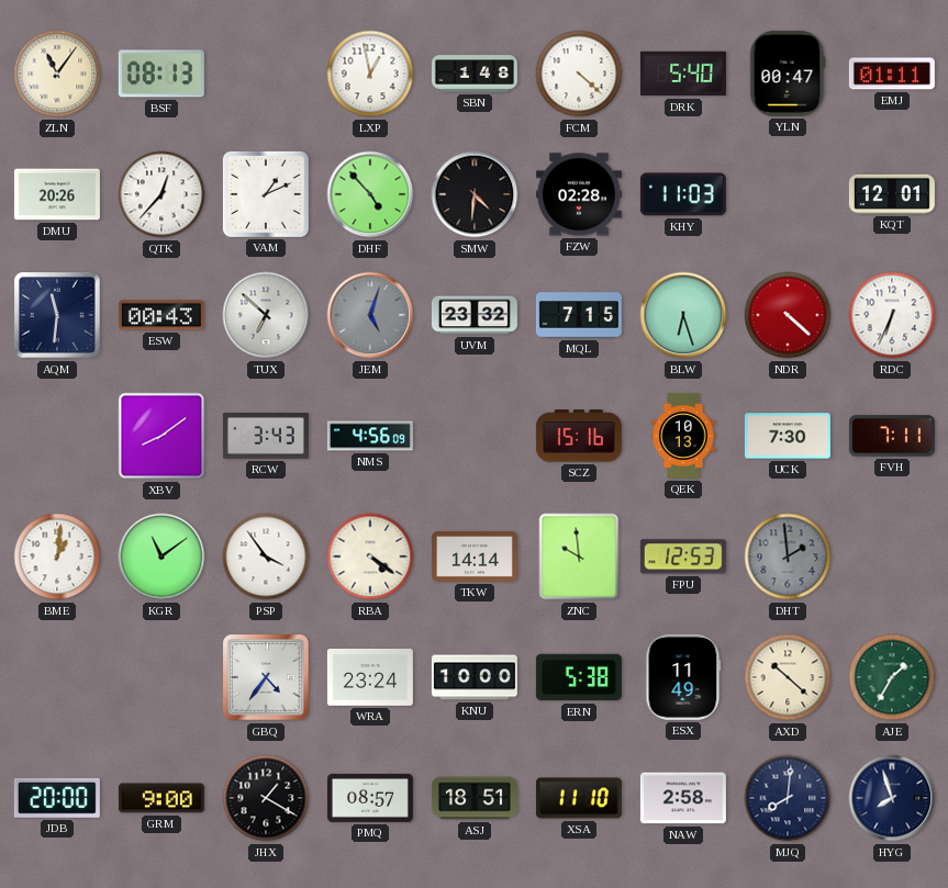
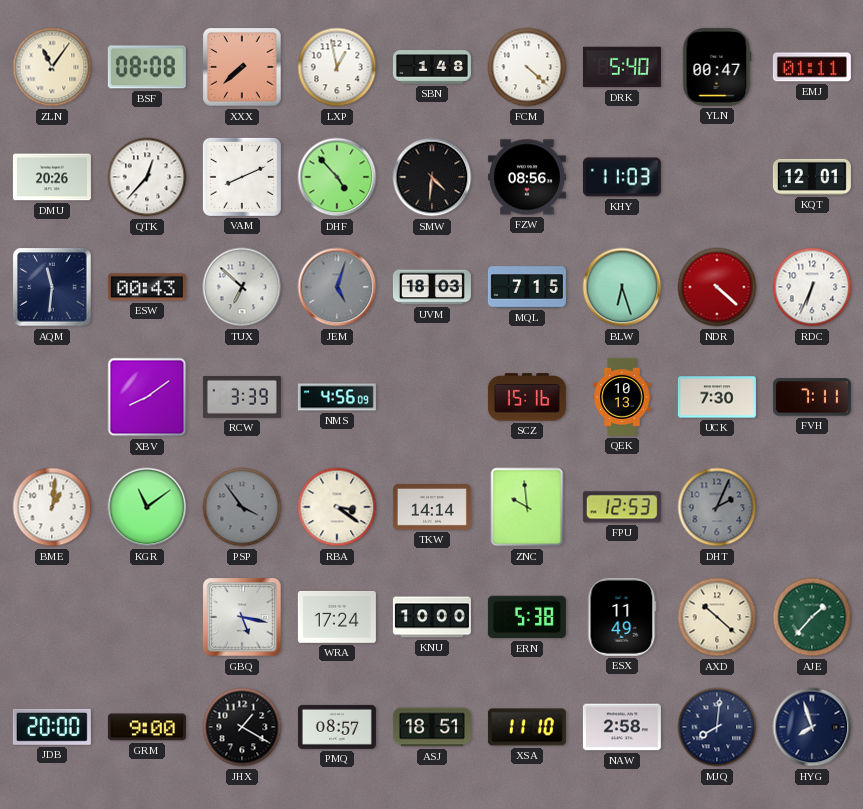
BSF: 08:13 -> 08:08
XXX: none -> 7:38
VAM: 1:11 -> 8:11
FZW: 02:28 -> 08:56
UVM: 23:32 -> 18:03
RCW: 3:43 -> 3:39
PSP dial: white -> grey
RBA: 4:21 -> 3:21
DHT: 1:59 -> 2:04
GBQ: 4:36 -> 5:17
WRA: 23:24 -> 17:24
AJE: 1:35 -> 1:37
